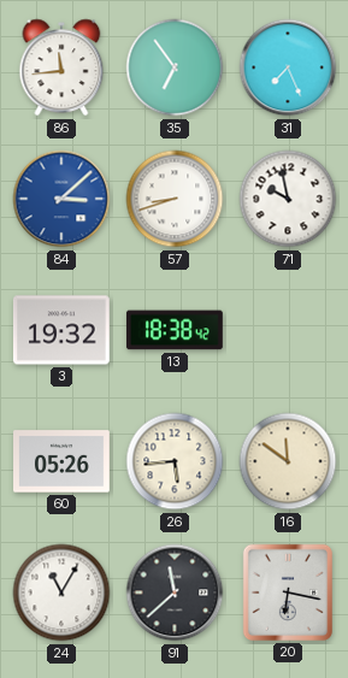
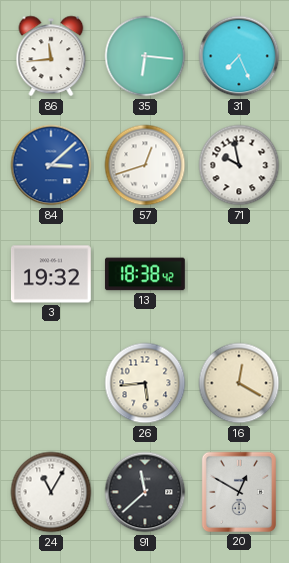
35: 6:54 -> 6:16
57: 8:42 -> 12:42
60: 05:26 -> none
16: 11:51 -> 12:20
20: 6:17 -> 12:50
